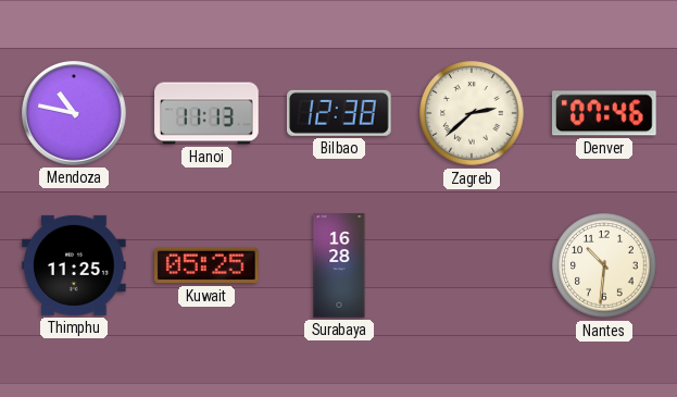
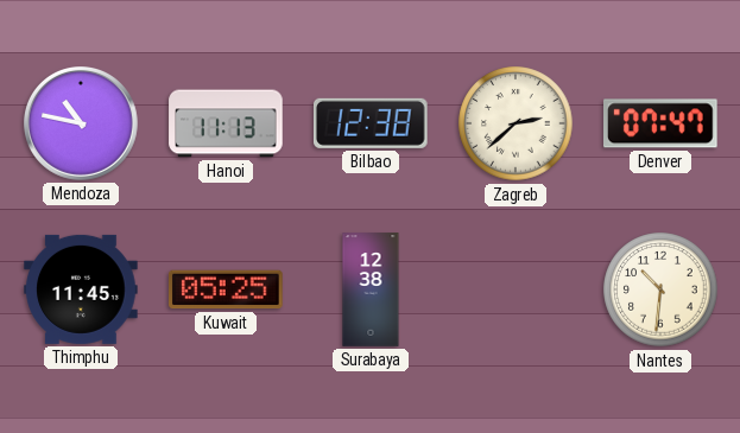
Denver: 07:46 -> 07:47
Thimphu: 11:25 -> 11:45
Surabaya: 16:28 -> 12:38
